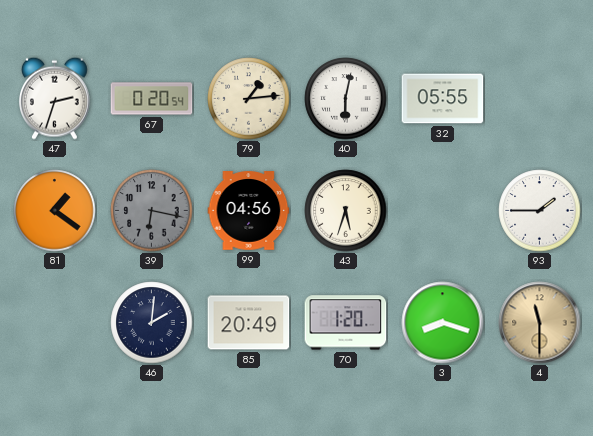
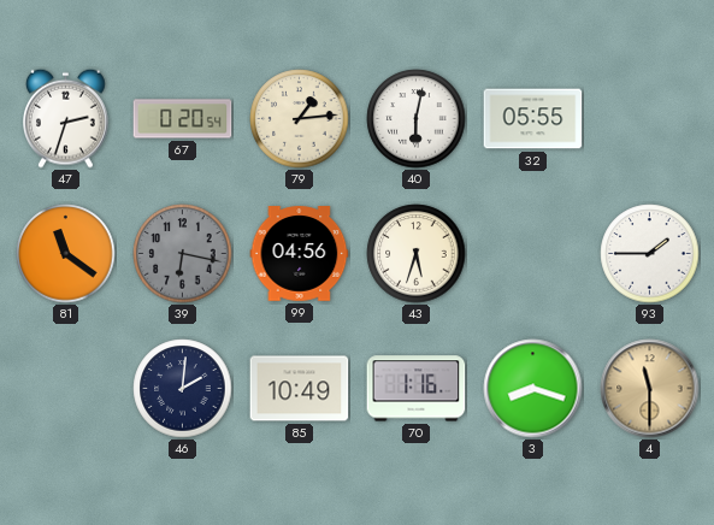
81: 1:21 -> 11:21
85: 20:49 -> 10:49
70: 1:20 -> 1:16
